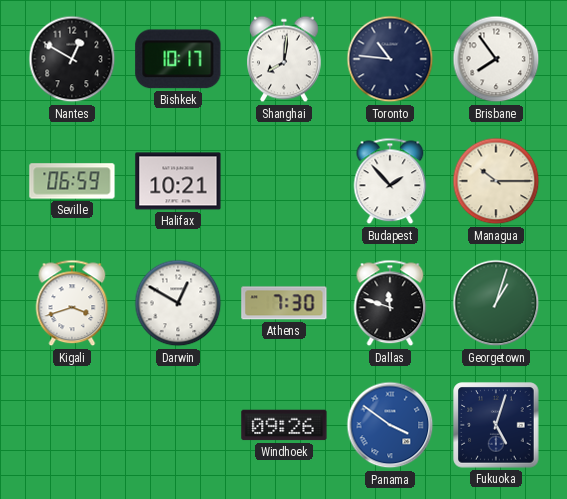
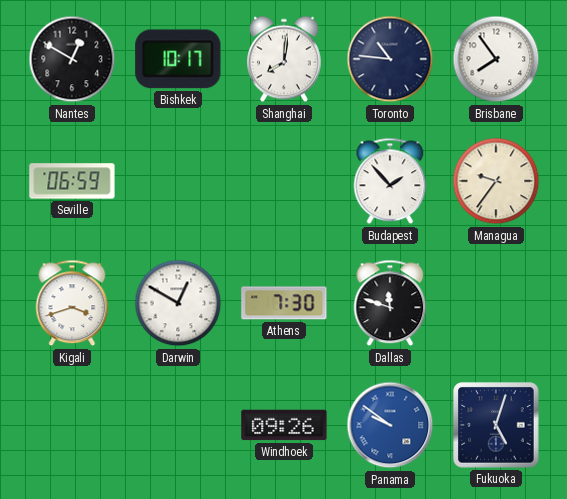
Halifax: 10:21 -> none
Managua: 10:15 -> 9:36
Georgetown: 1:03 -> none
Panama: 3:51 -> 9:51
